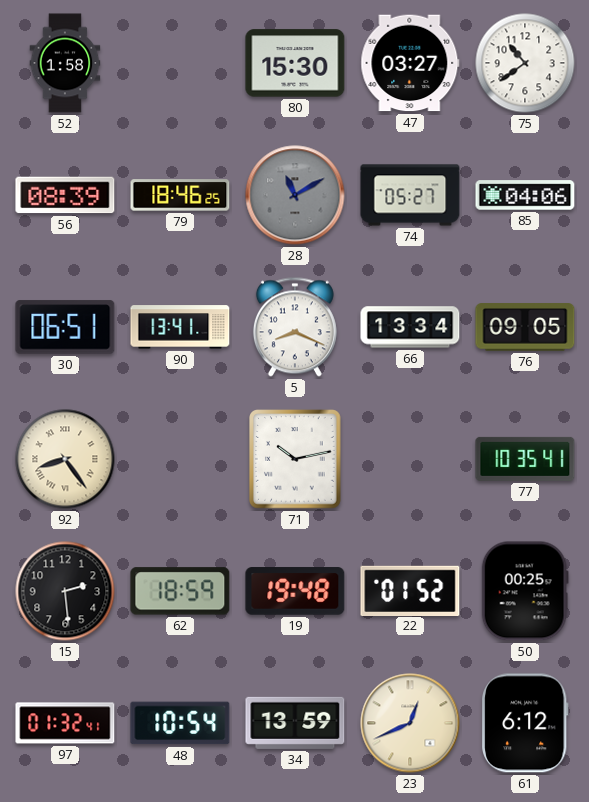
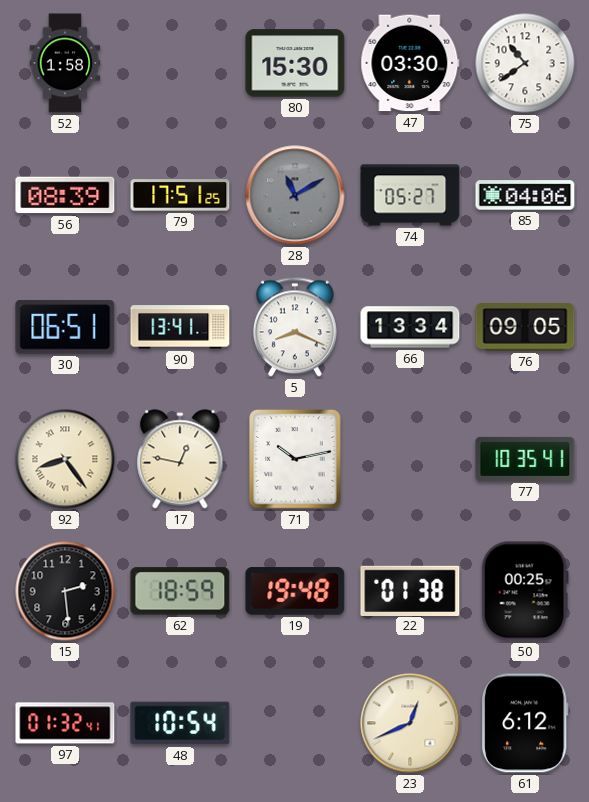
47: 03:27 -> 03:30
79: 18:46 -> 17:51
17: none -> 12:47
22: 01:52 -> 01:38
34: 13:59 -> none
